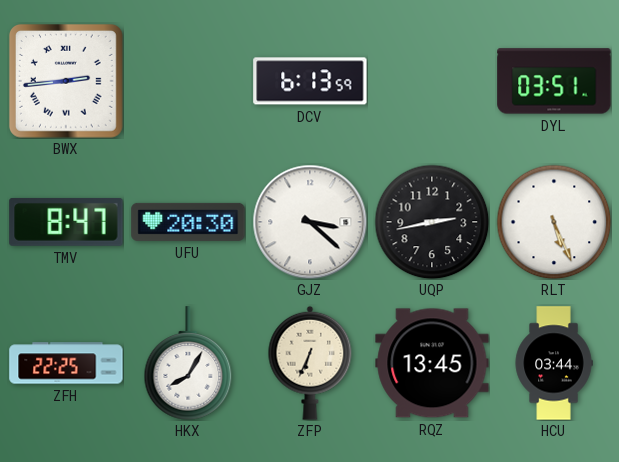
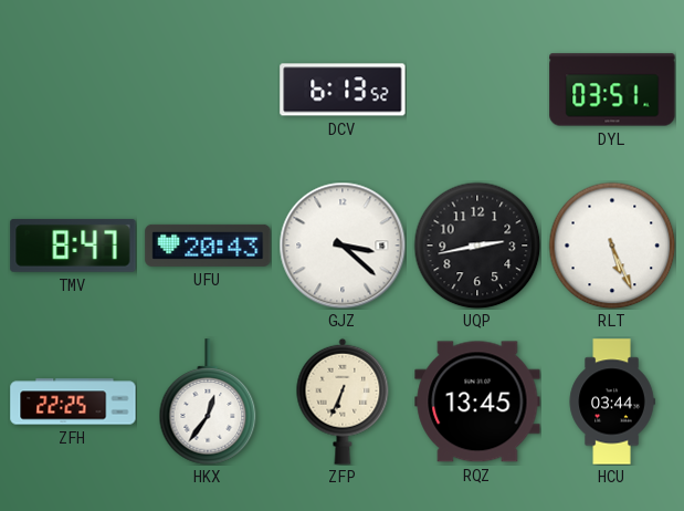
BWX: 2:44 -> none
DCV: 6:13:59 -> 6:13:52
UFU: 20:30 -> 20:43
HKX: 8:05 -> 12:36
